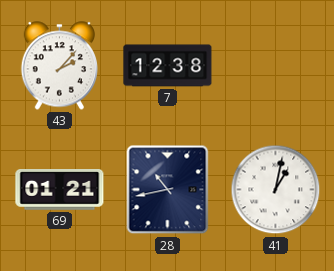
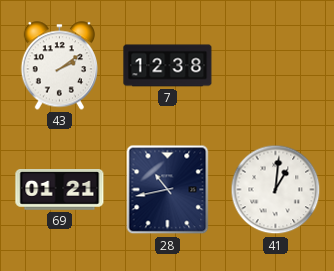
43: 2:07 -> 2:09
41: 1:02 -> 1:01
